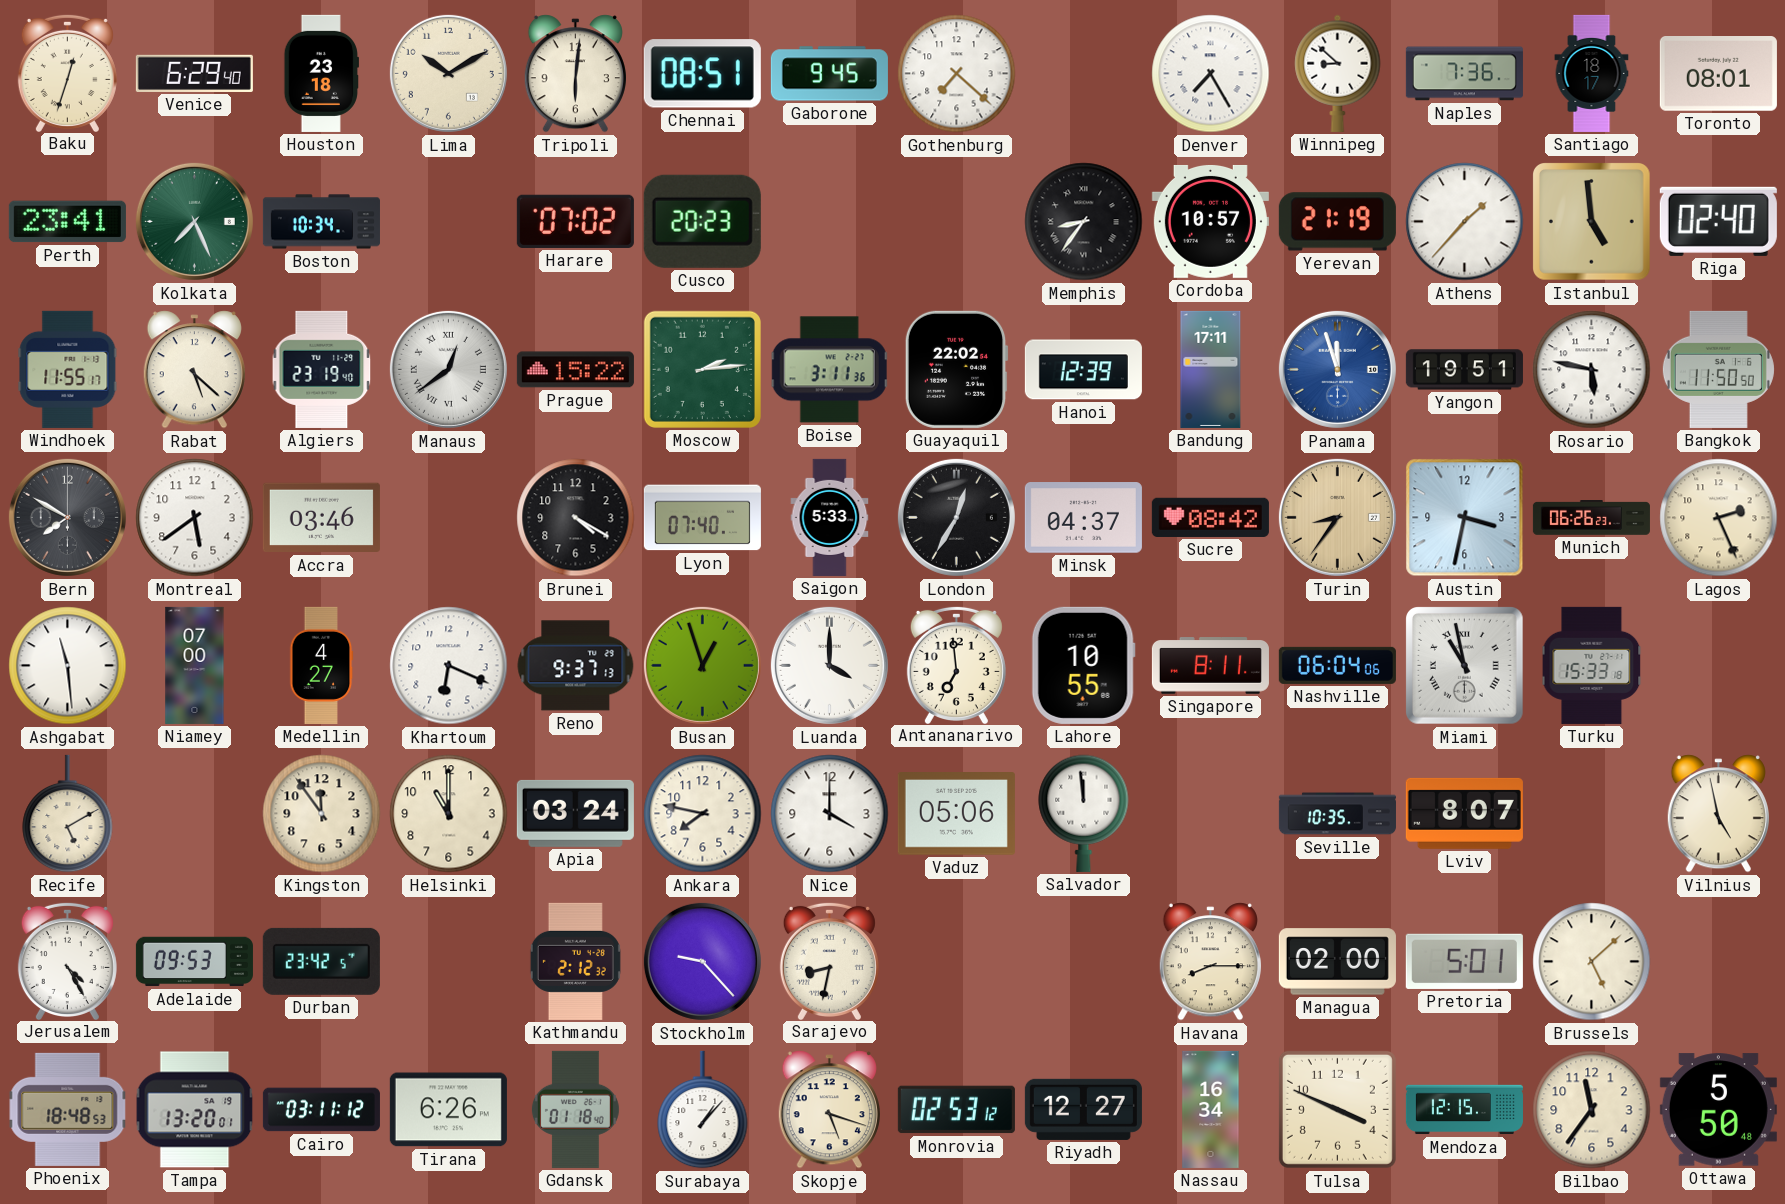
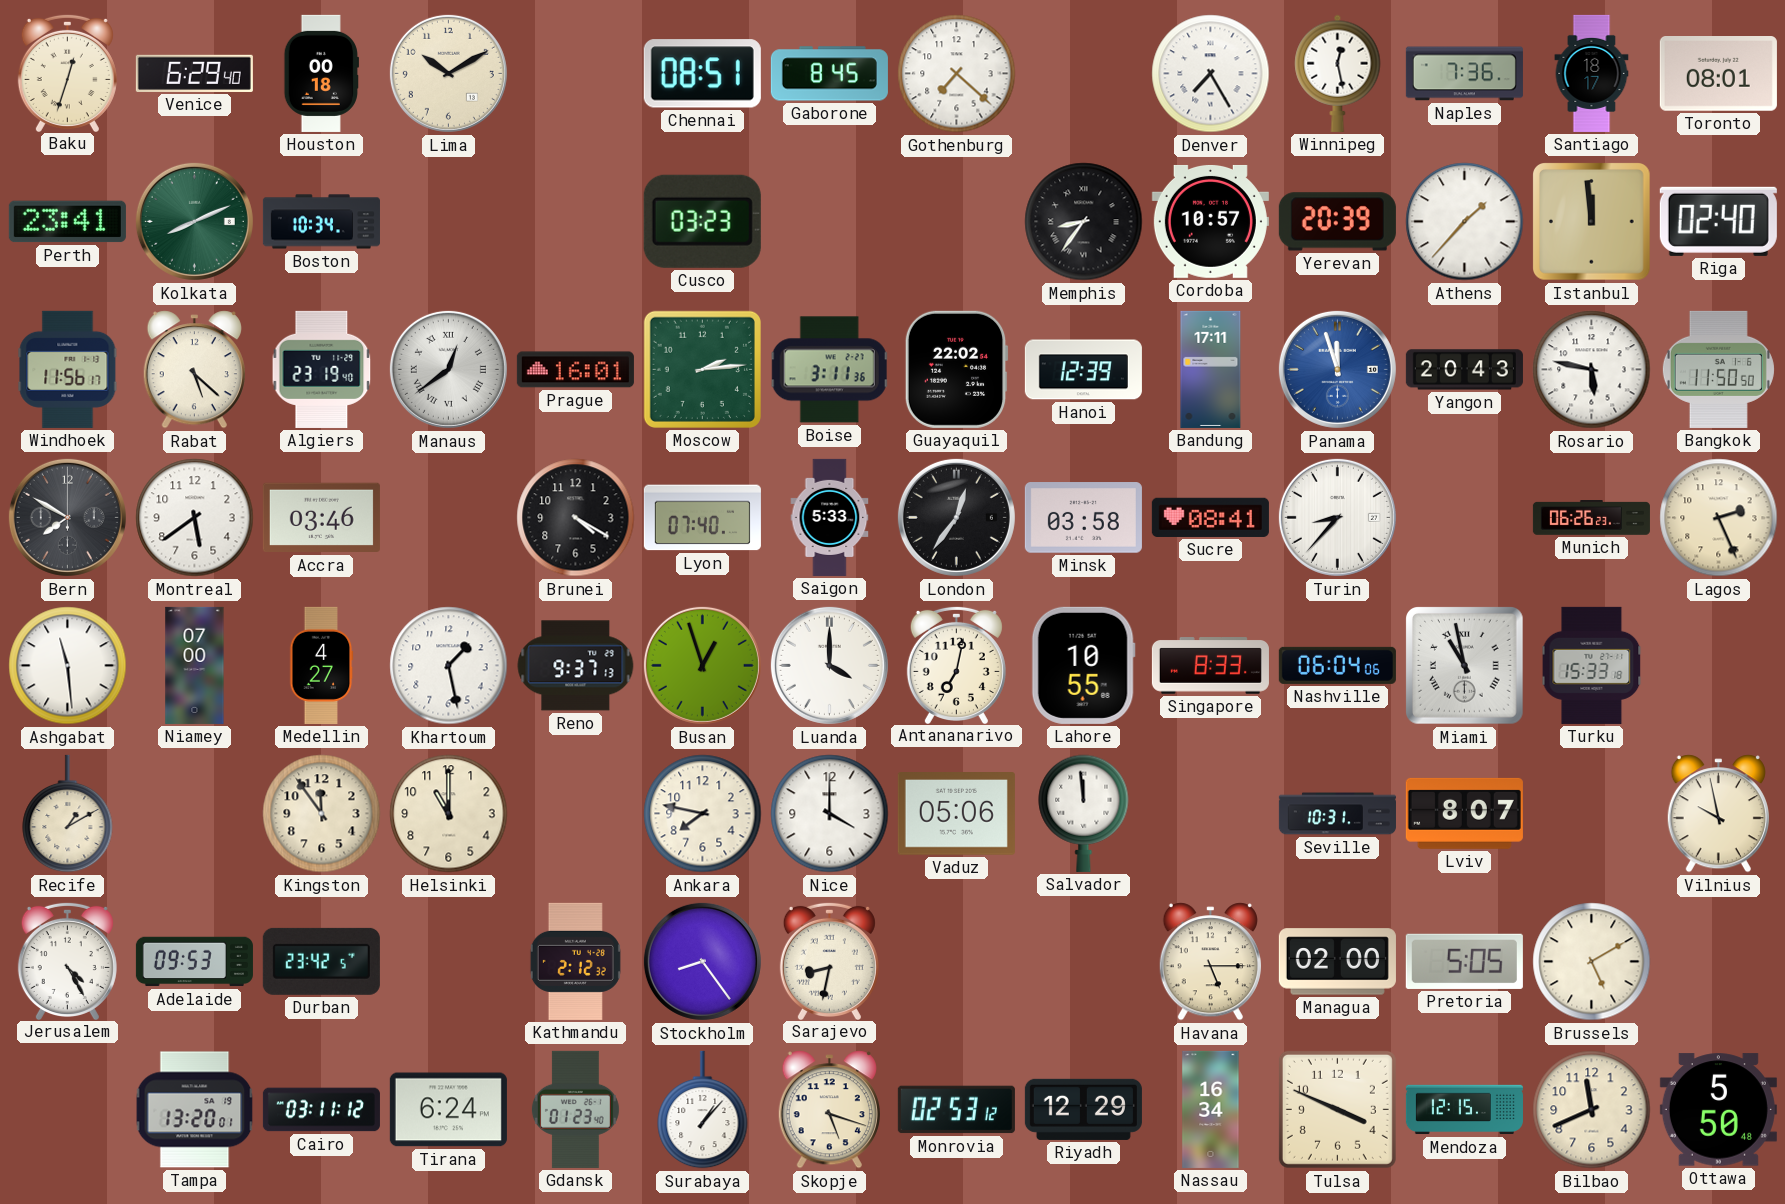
Houston: 23:18 -> 00:18
Tripoli: 6:01 -> none
Gaborone: 9:45 -> 8:45
Winnipeg: 8:52 -> 12:28
Kolkata: 7:26 -> 8:11
Harare: 07:02 -> none
Cusco: 20:23 -> 03:23
Yerevan: 21:19 -> 20:39
Istanbul: 4:59 -> 11:59
Windhoek: 11:55 -> 11:56
Prague: 15:22 -> 16:01
Yangon: 19:51 -> 20:43
London: 12:35 -> 12:36
Minsk: 04:37 -> 03:58
Sucre: 08:42 -> 08:41
Turin: 8:36 -> 8:37
Turin dial: champagne -> white
Austin: 3:32 -> none
Khartoum: 6:19 -> 1:28
Antananarivo: 6:59 -> 7:02
Singapore: 8:11 -> 8:33
Recife: 5:10 -> 1:10
Apia: 03:24 -> none
Seville: 10:35 -> 10:31
Vilnius: 4:58 -> 9:58
Stockholm: 9:23 -> 8:24
Havana: 8:15 -> 5:15
Pretoria: 5:01 -> 5:05
Brussels: 5:08 -> 5:10
Phoenix: 18:48 -> none
Tirana: 6:26 -> 6:24
Gdansk: 01:18 -> 01:23
Riyadh: 12:27 -> 12:29
Bilbao: 11:36 -> 11:41
